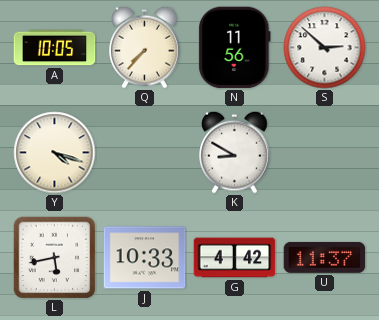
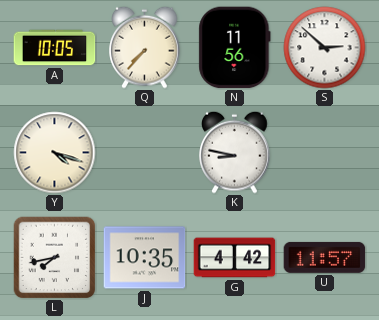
K: 8:50 -> 8:47
L: 5:43 -> 7:43
J: 10:33 -> 10:35
U: 11:37 -> 11:57
